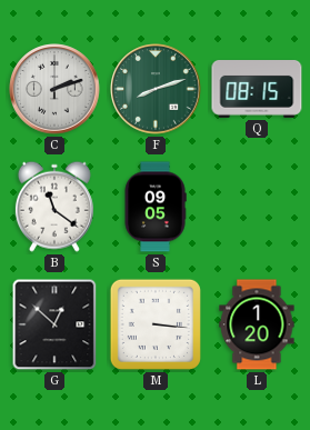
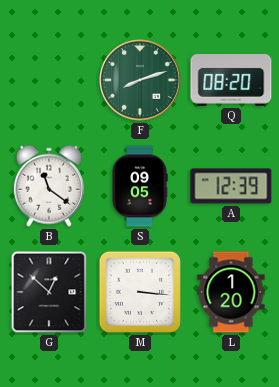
C: 2:12 -> none
Q: 08:15 -> 08:20
A: none -> 12:39
